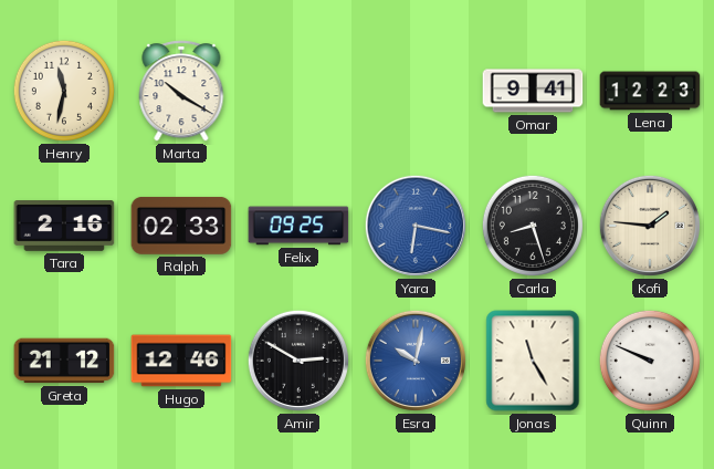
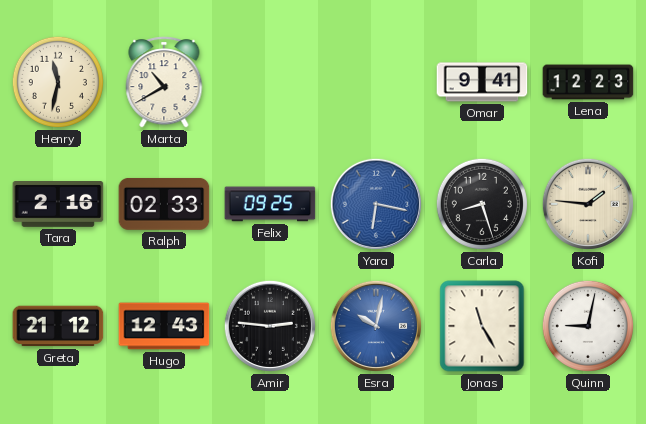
Marta: 10:20 -> 10:40
Hugo: 12:46 -> 12:43
Amir: 2:50 -> 2:46
Quinn: 9:49 -> 9:02
